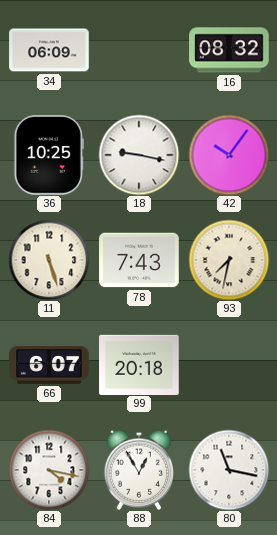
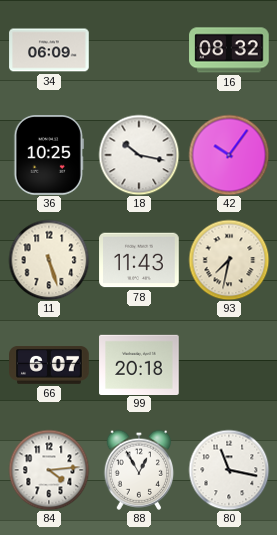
18: 9:17 -> 10:17
78: 7:43 -> 11:43
84: 4:17 -> 4:14
